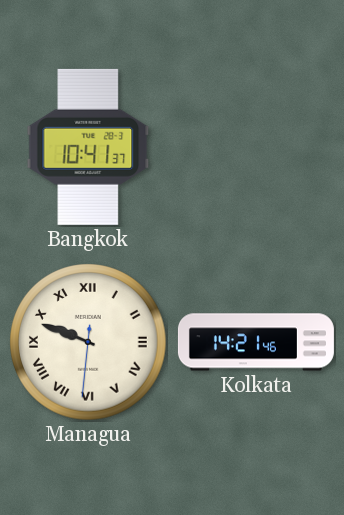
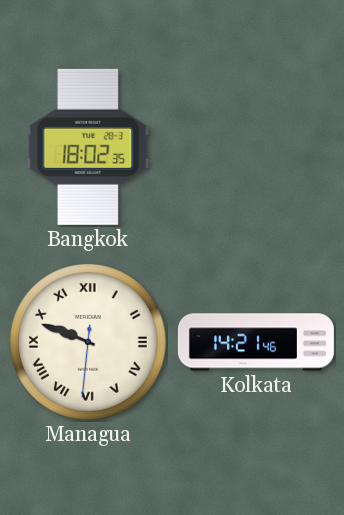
Bangkok: 10:41 -> 18:02
